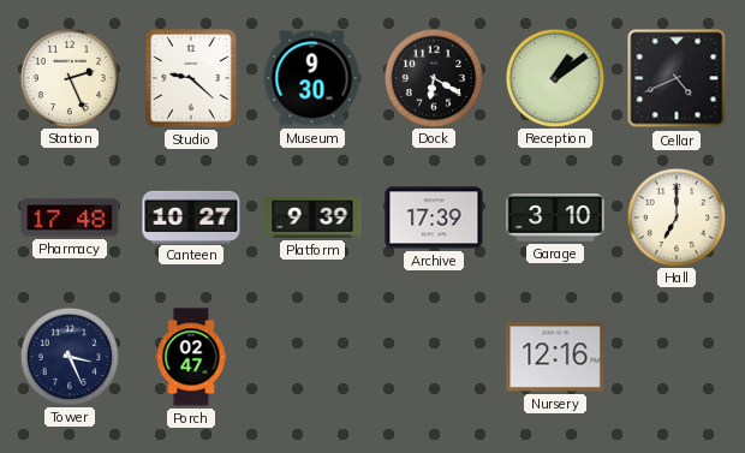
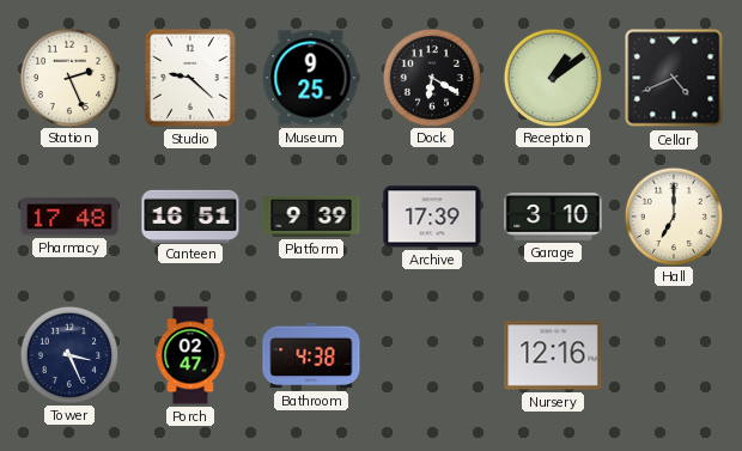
Museum: 9:30 -> 9:25
Canteen: 10:27 -> 16:51
Bathroom: none -> 4:38
